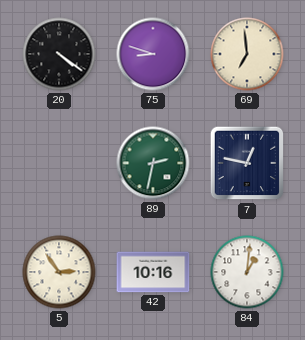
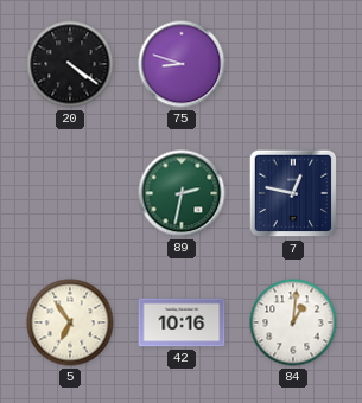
69: 6:59 -> none
5: 2:54 -> 6:54
